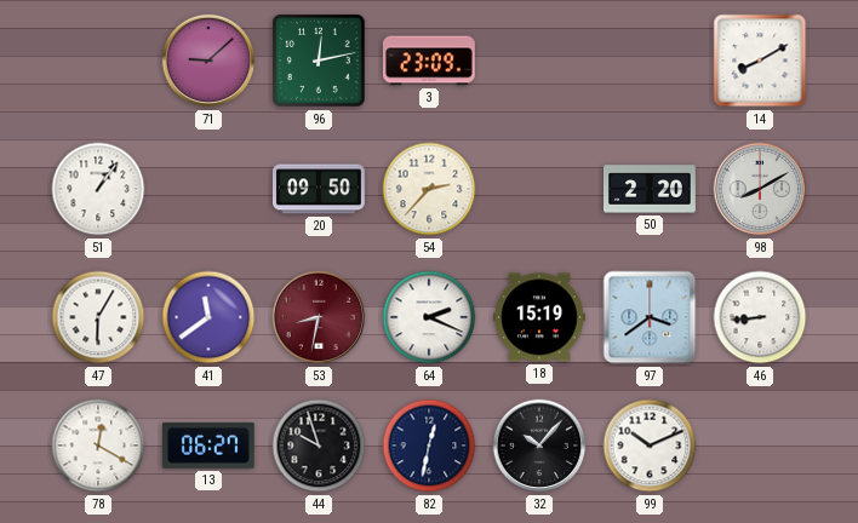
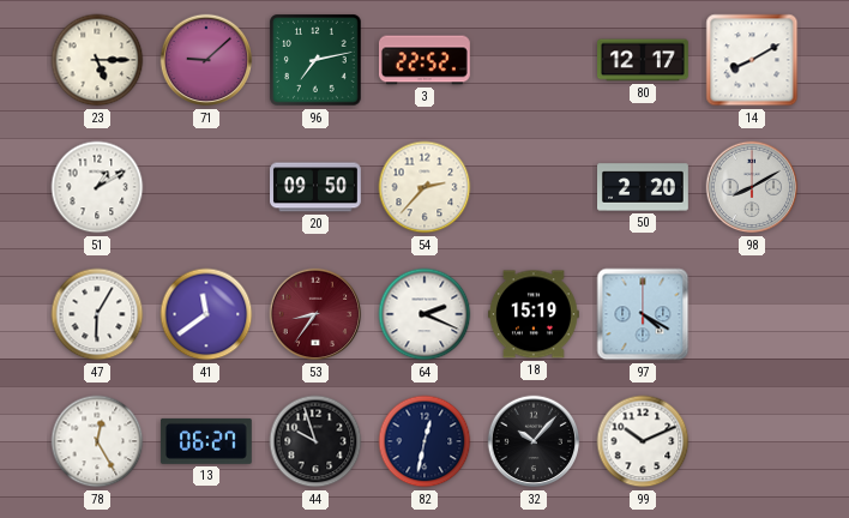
23: none -> 5:15
96: 12:13 -> 7:13
3: 23:09 -> 22:52
80: none -> 12:17
51: 1:06 -> 1:10
53: 8:32 -> 8:36
97: 3:39 -> 4:20
46: 8:44 -> none
78: 12:20 -> 12:25
